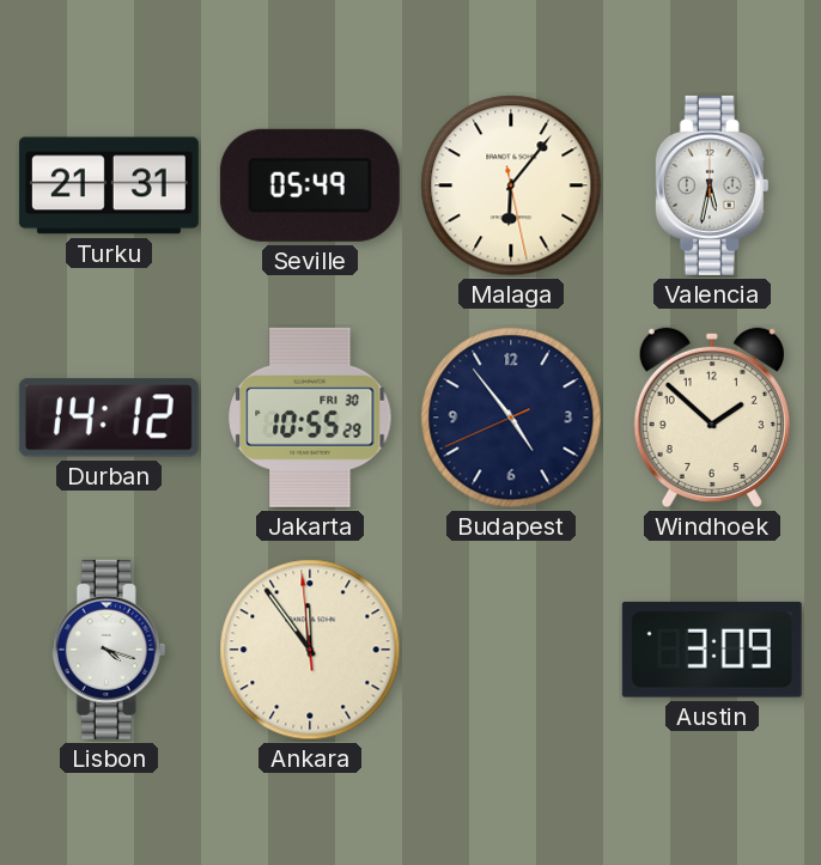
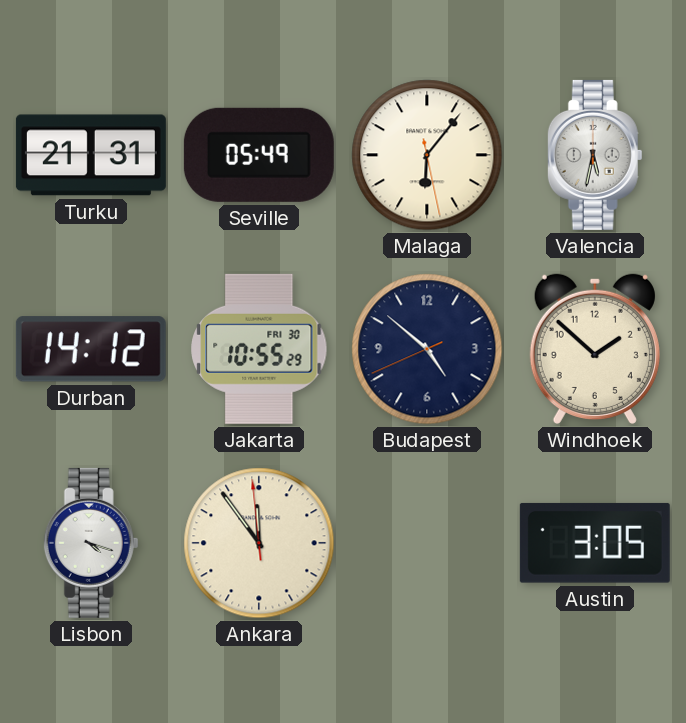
Budapest: 4:53 -> 4:51
Austin: 3:09 -> 3:05
